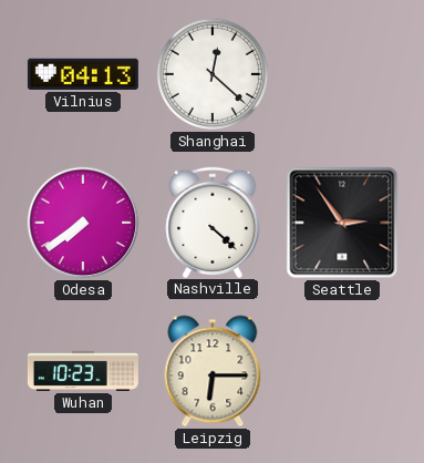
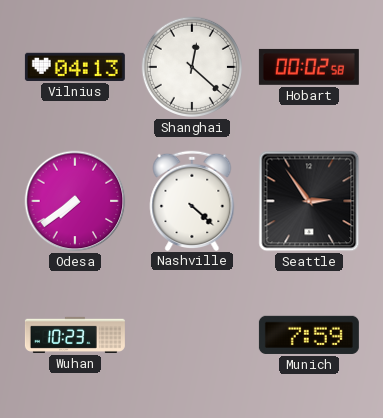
Hobart: none -> 00:02
Leipzig: 6:15 -> none
Munich: none -> 7:59
